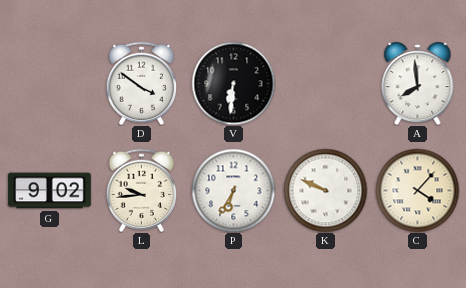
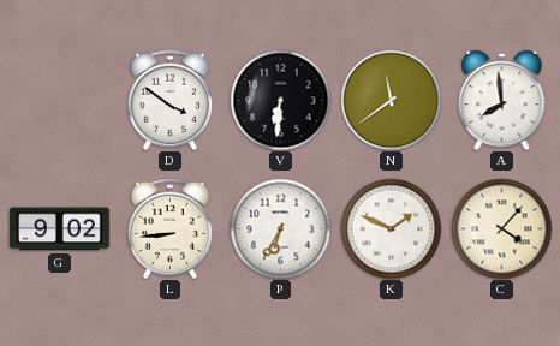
N: none -> 11:39
L: 9:44 -> 8:44
K: 9:49 -> 1:49
